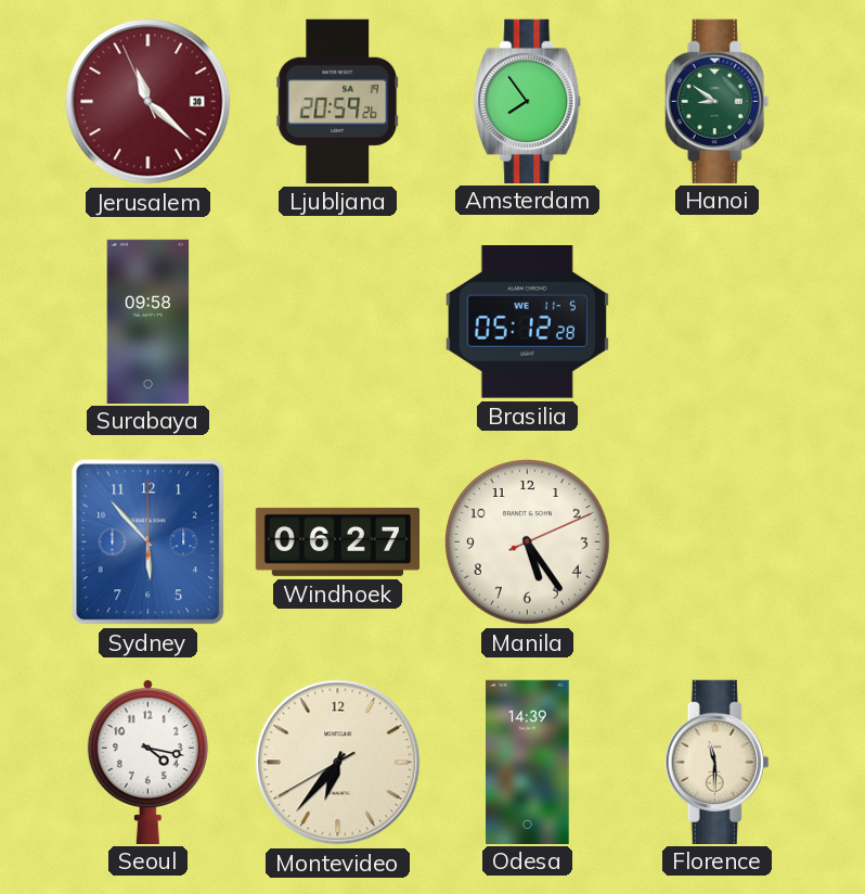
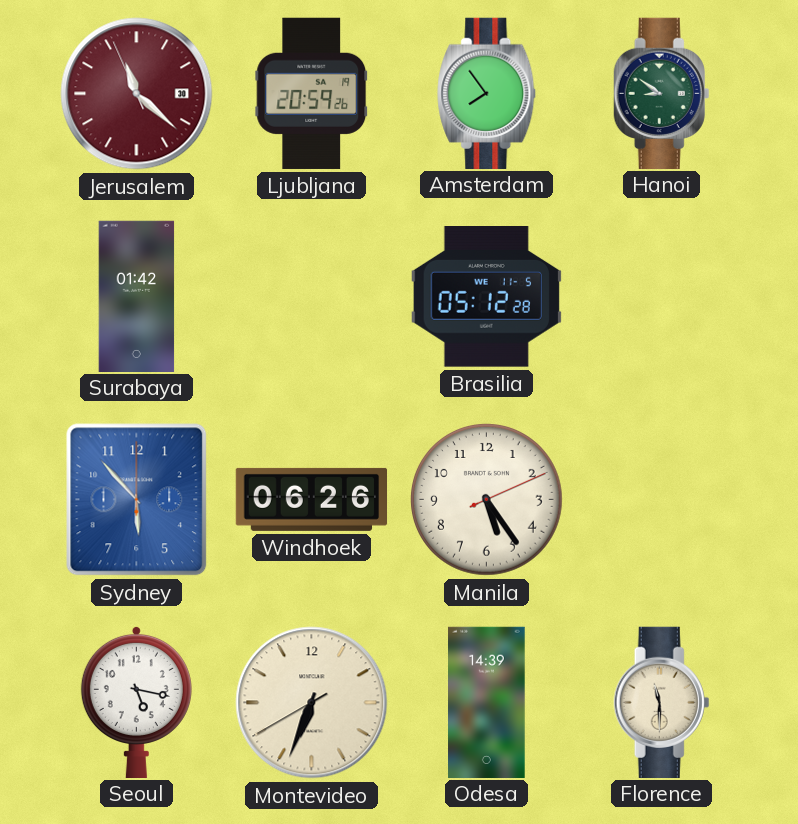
Surabaya: 09:58 -> 01:42
Windhoek: 06:27 -> 06:26
Seoul: 4:17 -> 5:17
Montevideo: 6:36 -> 6:33
